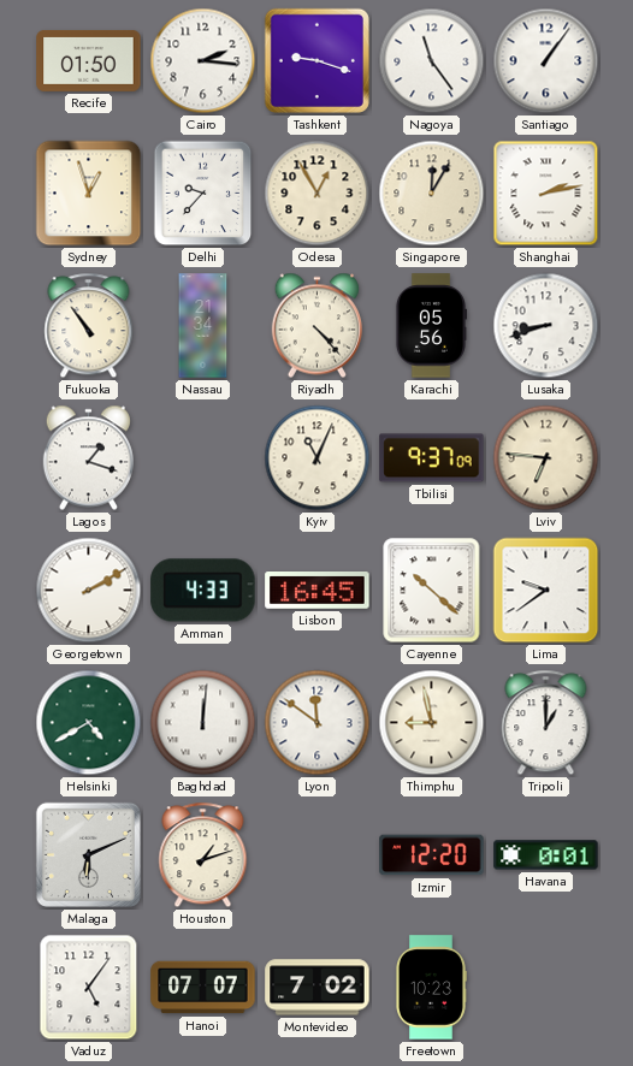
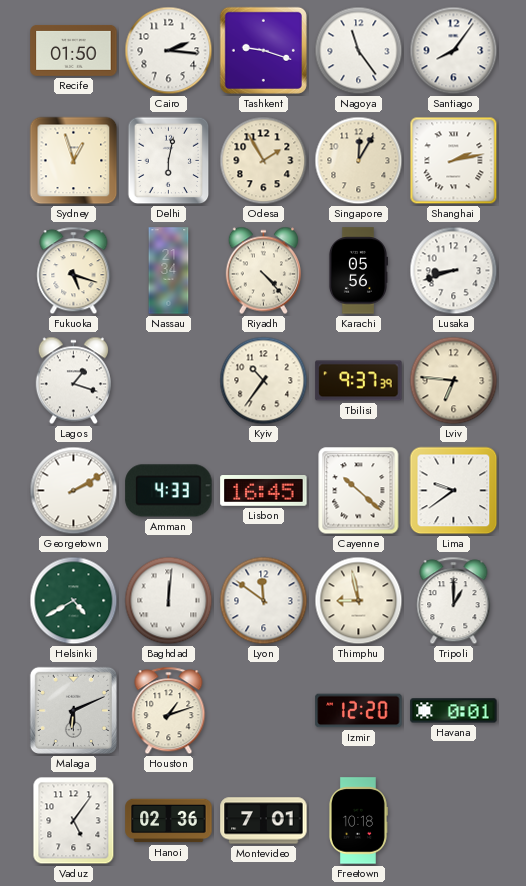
Santiago: 1:06 -> 8:06
Delhi: 9:37 -> 6:02
Odesa: 12:55 -> 1:55
Fukuoka: 10:54 -> 5:18
Kyiv: 11:04 -> 10:36
Tbilisi: 9:37:09 -> 9:37:39
Hanoi: 07:07 -> 02:36
Montevideo: 7:02 -> 7:01
Freetown: 10:23 -> 10:18
